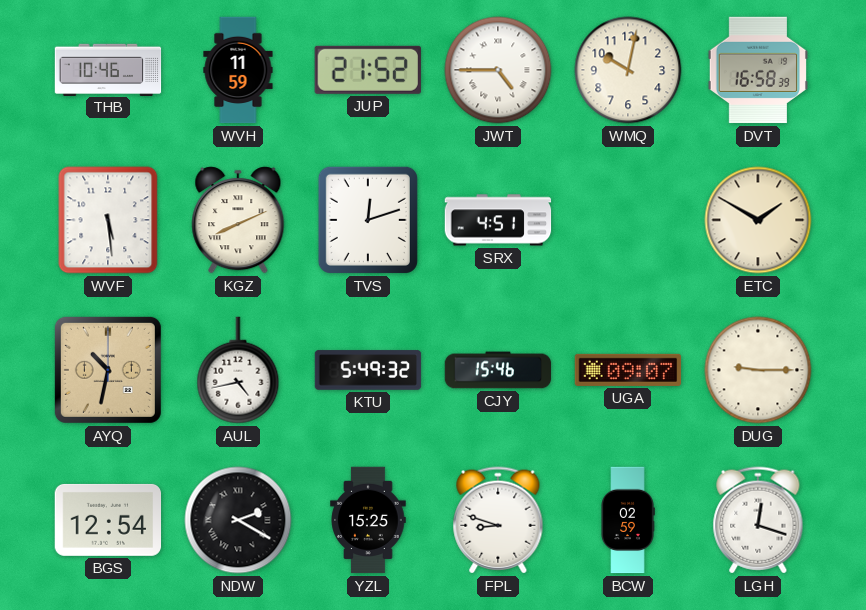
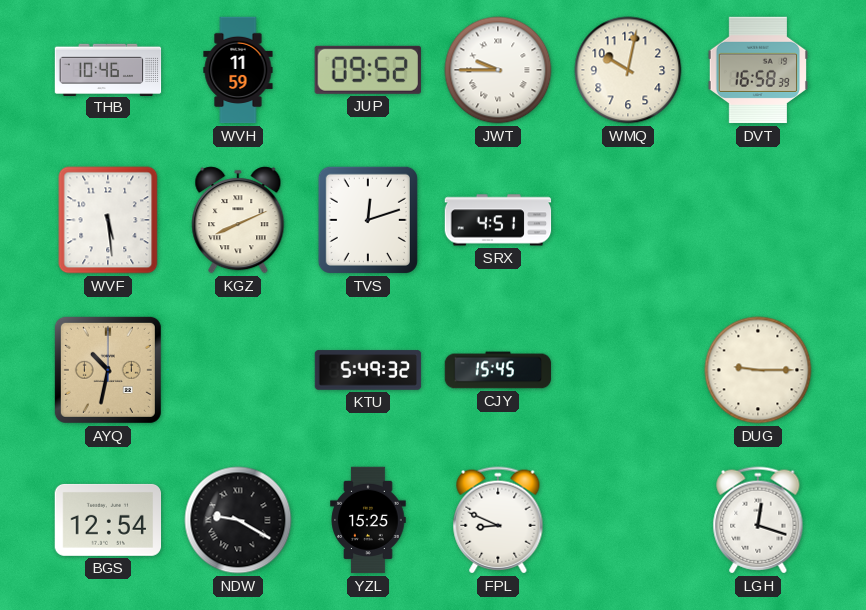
JUP: 21:52 -> 09:52
JWT: 4:45 -> 9:45
ETC: 1:50 -> none
AUL: 4:43 -> none
CJY: 15:46 -> 15:45
UGA: 09:07 -> none
NDW: 2:20 -> 9:20
FPL: 8:48 -> 8:49
BCW: 02:59 -> none
